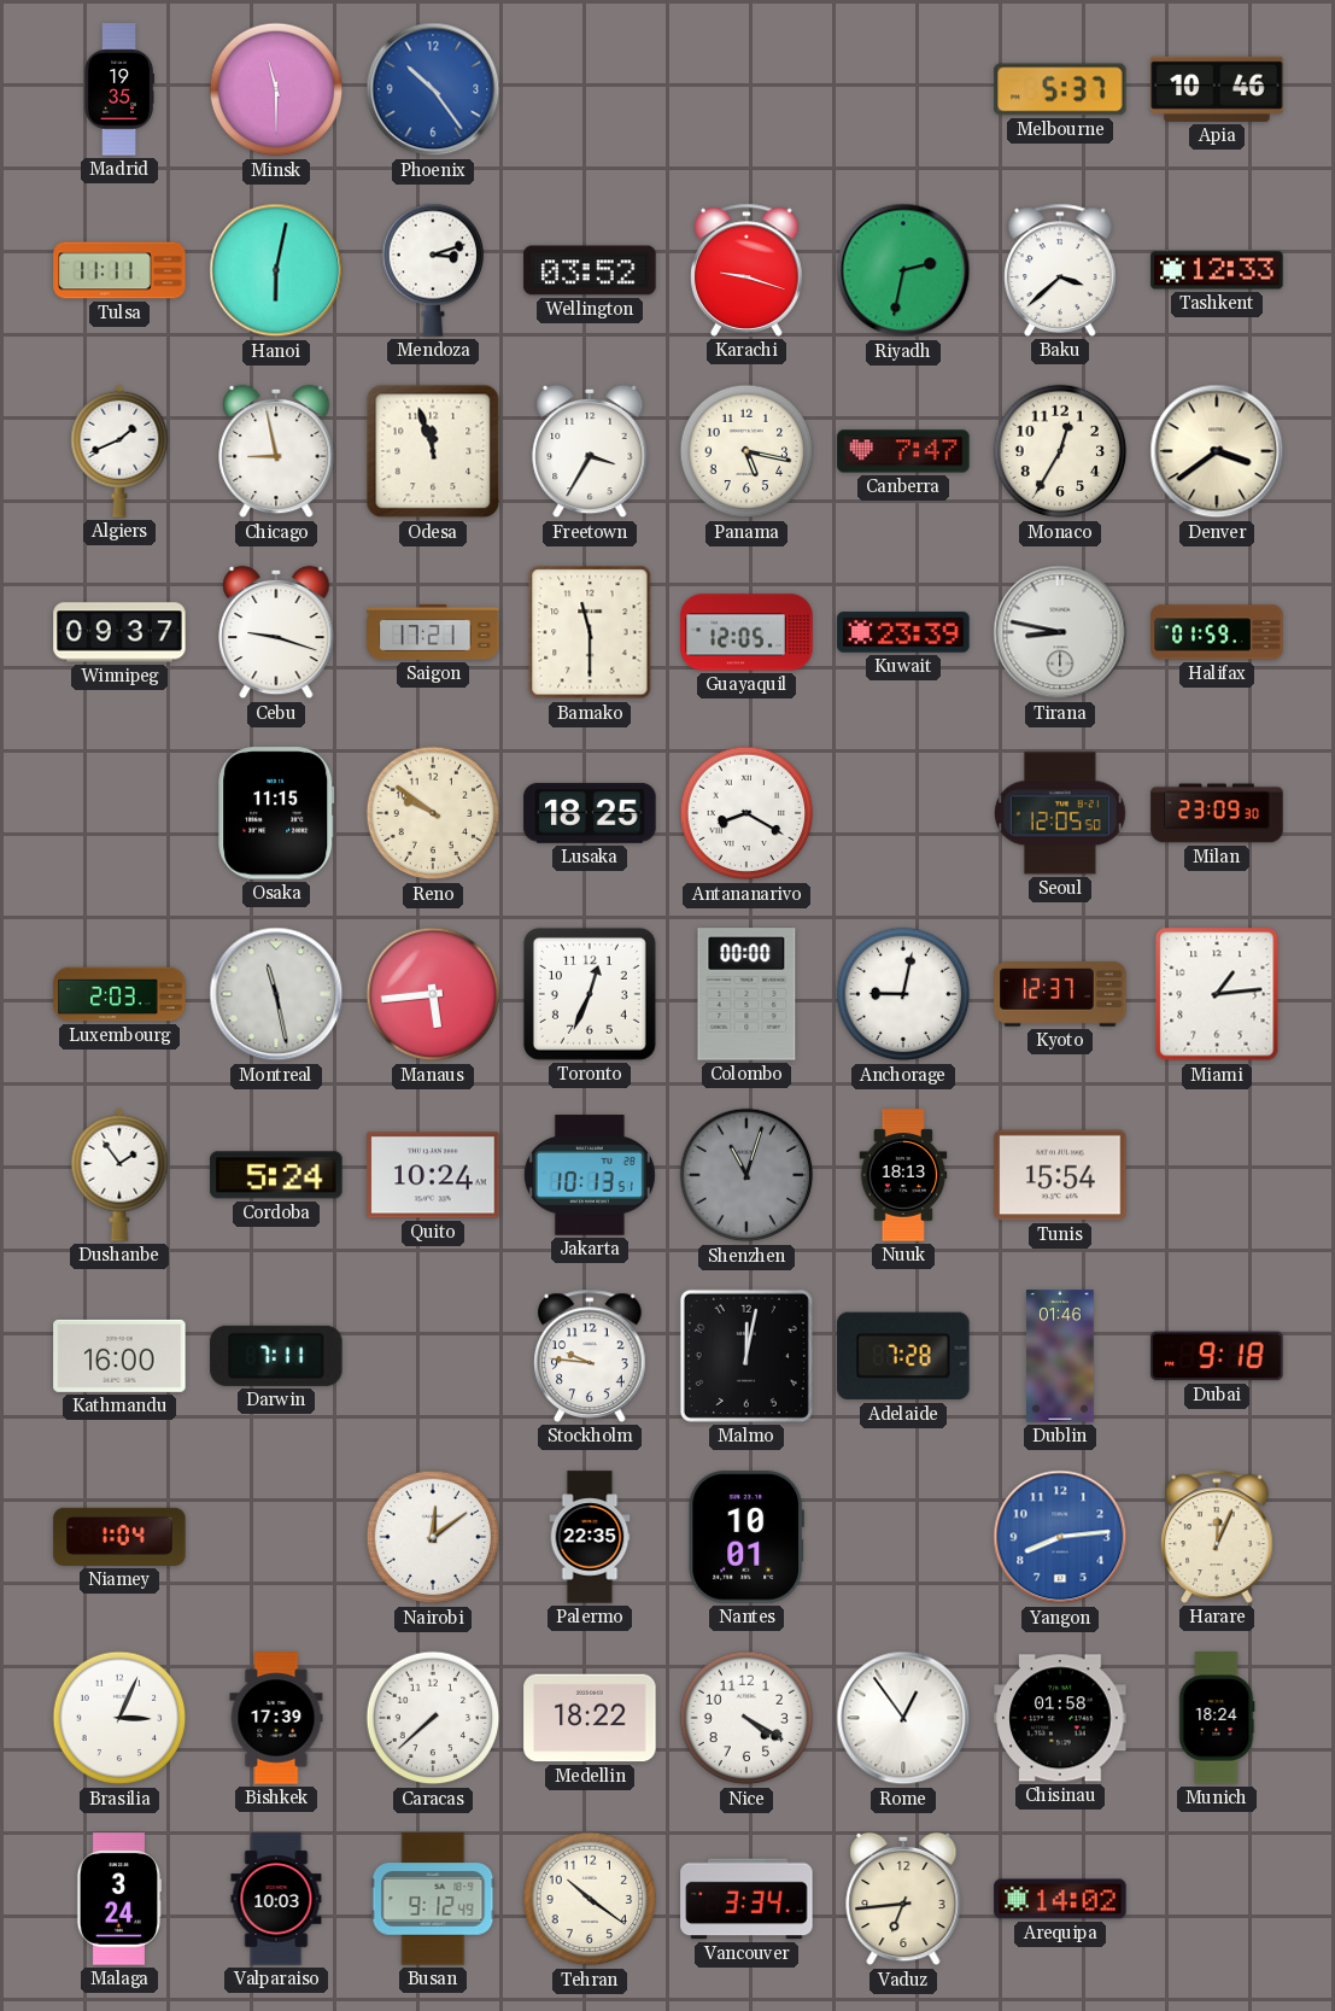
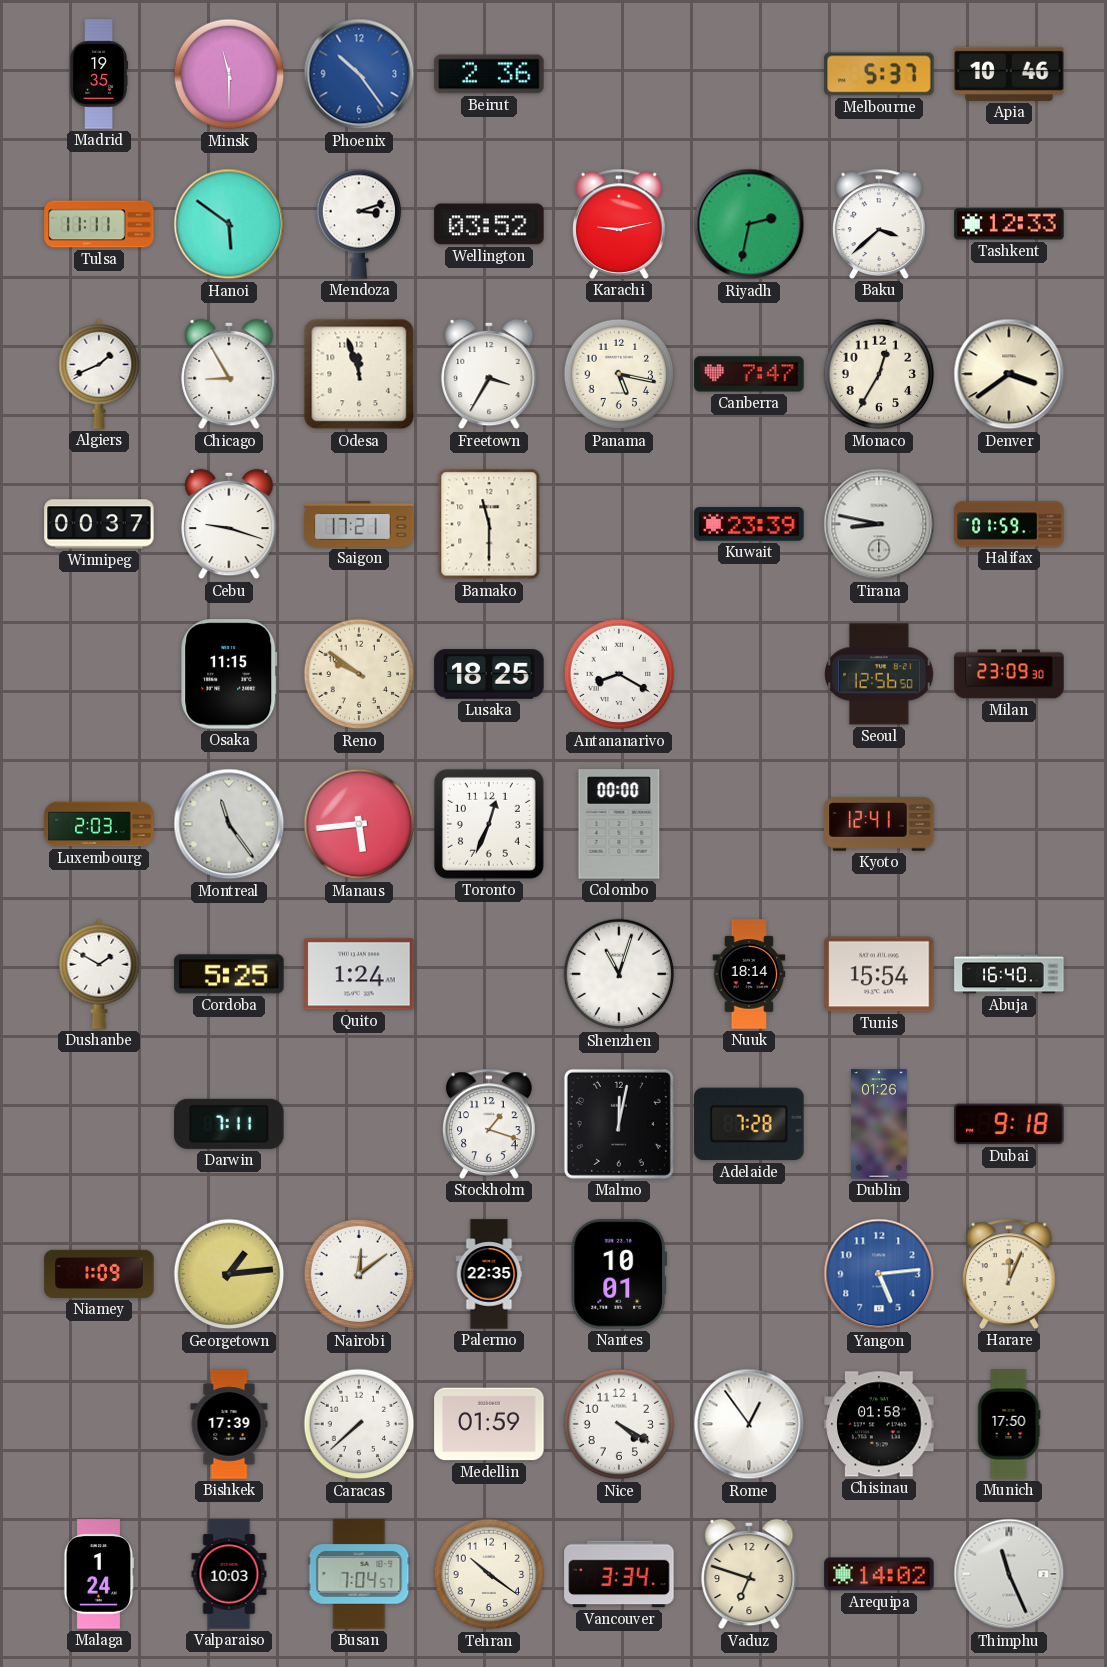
Beirut: none -> 2:36
Hanoi: 6:02 -> 5:51
Karachi: 9:18 -> 9:13
Chicago: 8:58 -> 8:55
Winnipeg: 09:37 -> 00:37
Guayaquil: 12:05 -> none
Seoul: 12:05 -> 12:56
Montreal: 11:28 -> 11:24
Anchorage: 9:02 -> none
Kyoto: 12:37 -> 12:41
Miami: 1:14 -> none
Dushanbe: 1:54 -> 1:50
Cordoba: 5:24 -> 5:25
Quito: 10:24 -> 1:24
Jakarta: 10:13 -> none
Shenzhen dial: grey -> white
Nuuk: 18:13 -> 18:14
Abuja: none -> 16:40
Kathmandu: 16:00 -> none
Stockholm: 9:46 -> 1:18
Dublin: 01:46 -> 01:26
Niamey: 1:04 -> 1:09
Georgetown: none -> 1:14
Yangon: 8:14 -> 5:14
Brasilia: 3:04 -> none
Medellin: 18:22 -> 01:59
Munich: 18:24 -> 17:50
Malaga: 3:24 -> 1:24
Busan: 9:12 -> 7:04
Vaduz: 6:44 -> 6:48
Thimphu: none -> 11:26
